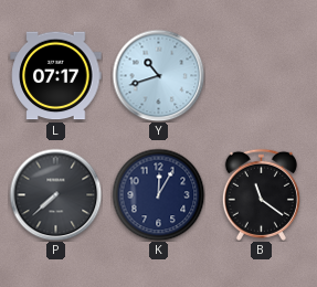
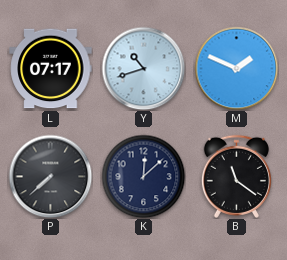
M: none -> 1:49
K: 12:05 -> 12:08
